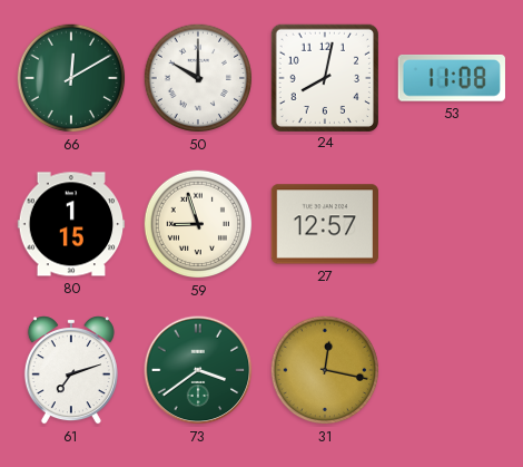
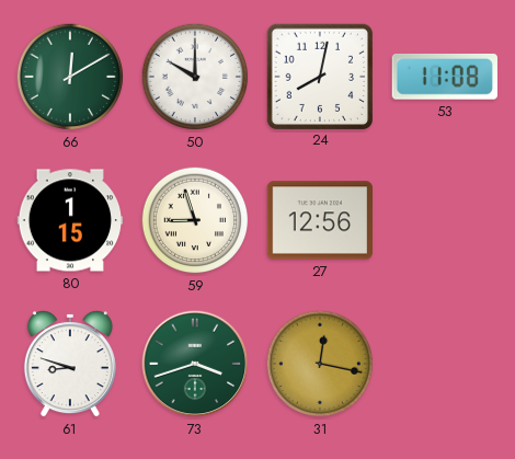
27: 12:57 -> 12:56
61: 7:12 -> 8:48
73: 3:39 -> 3:42
